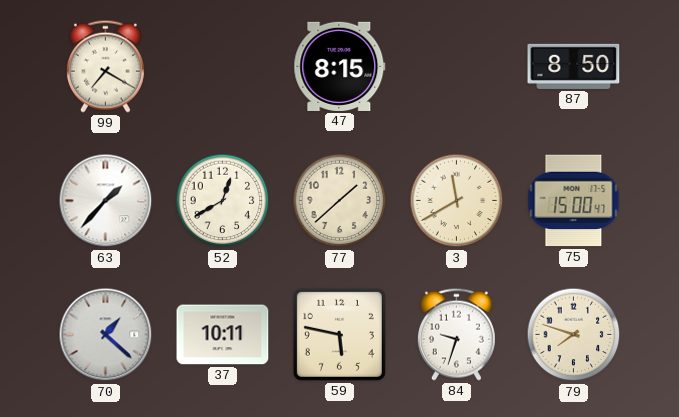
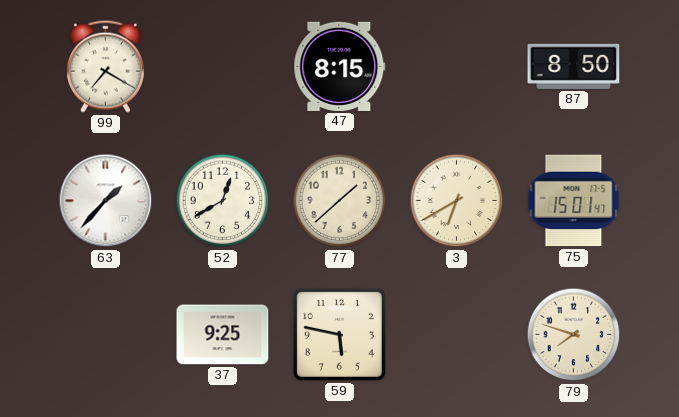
3: 11:40 -> 6:40
75: 15:00 -> 15:01
70: 1:22 -> none
37: 10:11 -> 9:25
84: 9:33 -> none
